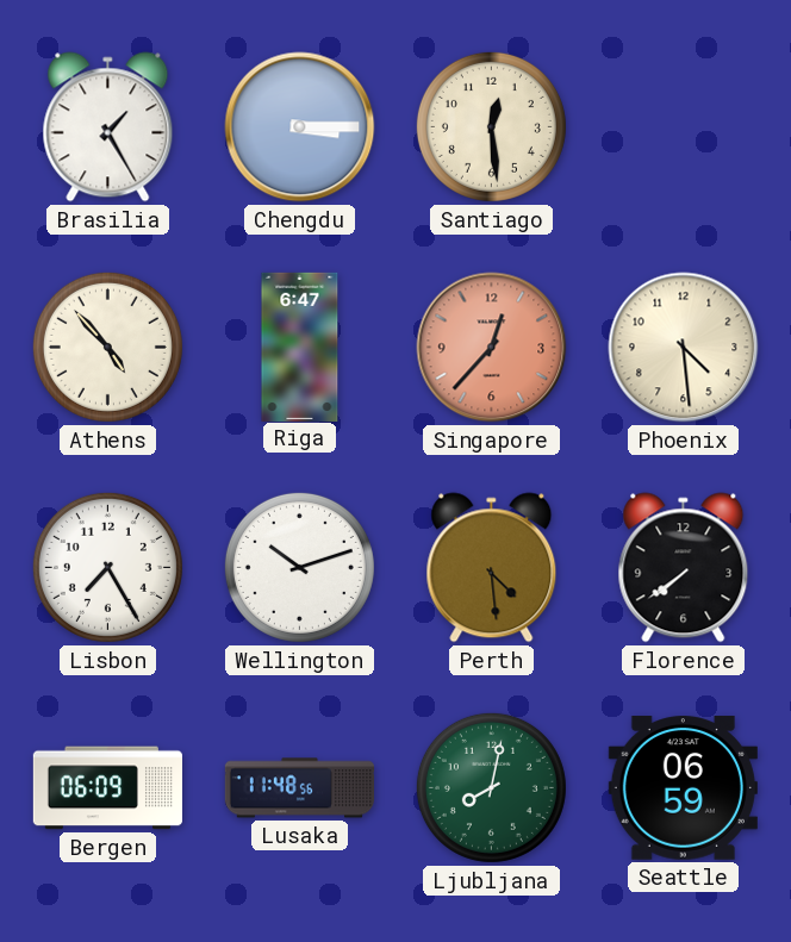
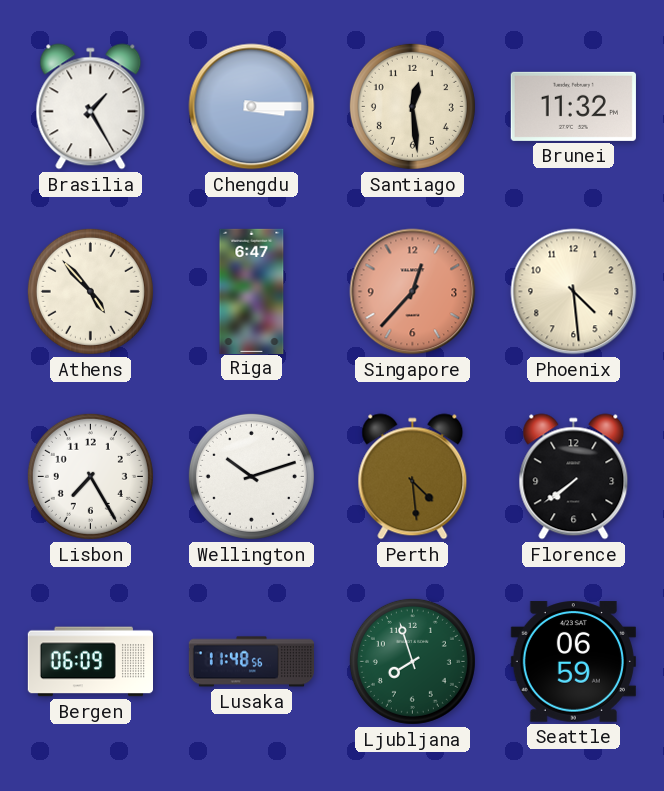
Brunei: none -> 11:32
Ljubljana: 8:02 -> 7:57
